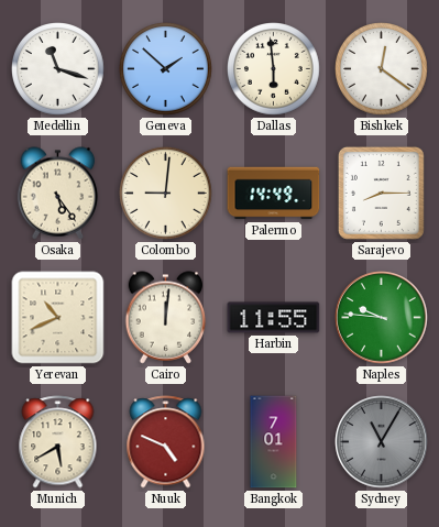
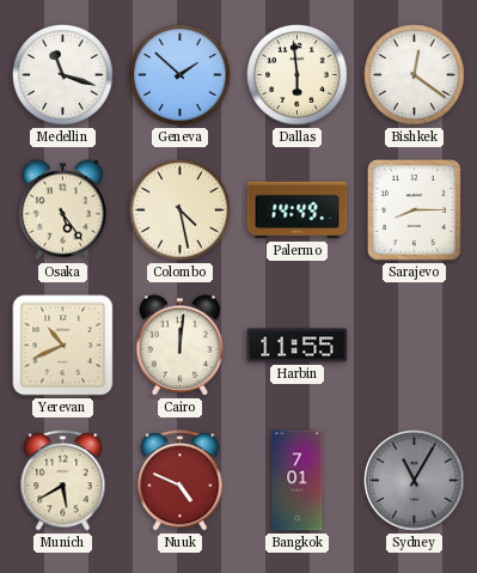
Colombo: 9:01 -> 4:28
Naples: 9:46 -> none
